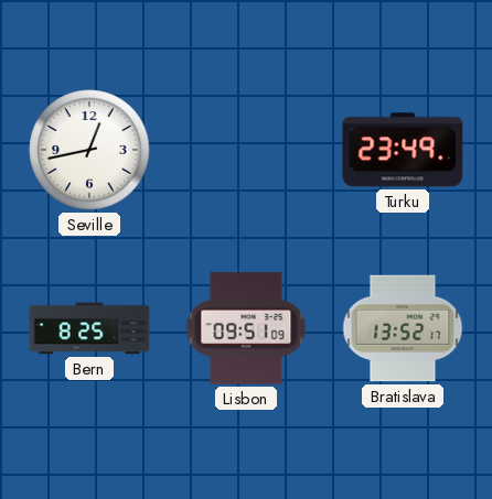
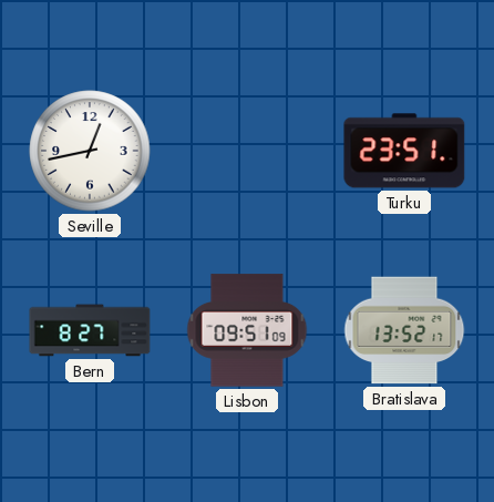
Turku: 23:49 -> 23:51
Bern: 8:25 -> 8:27
